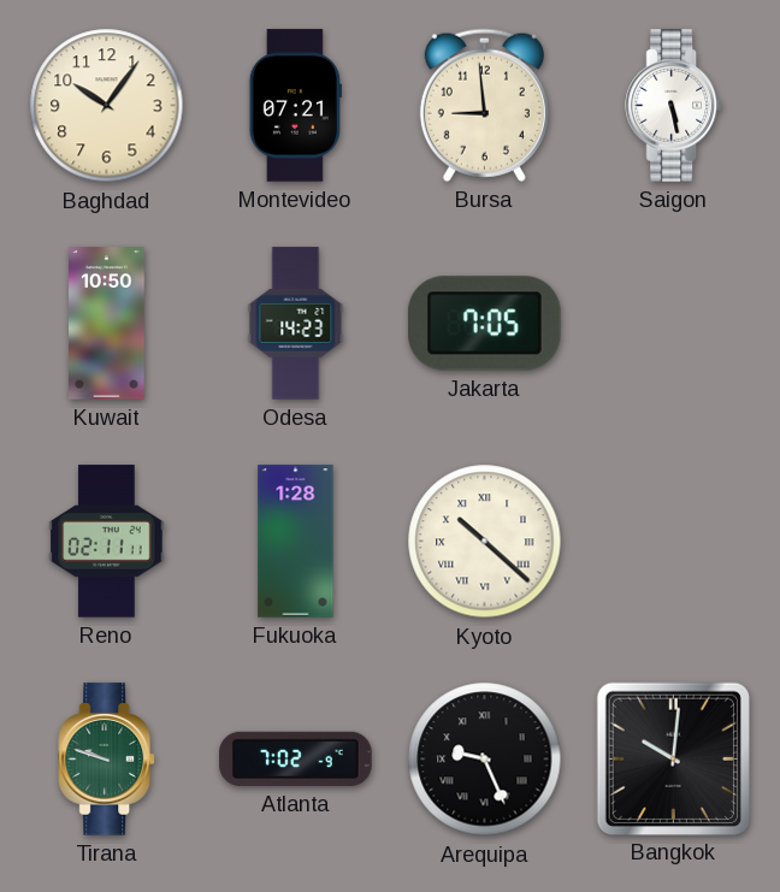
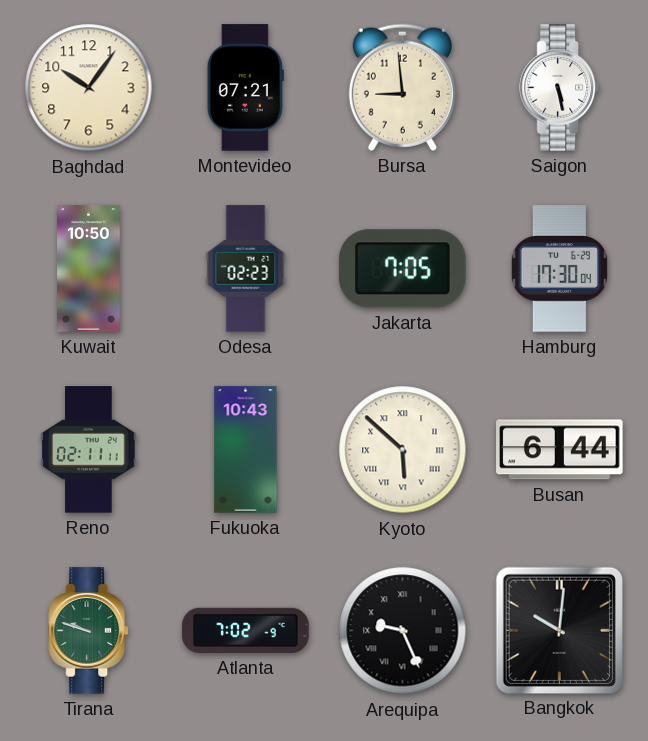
Odesa: 14:23 -> 02:23
Hamburg: none -> 17:30
Fukuoka: 1:28 -> 10:43
Kyoto: 10:22 -> 5:52
Busan: none -> 6:44
